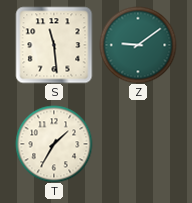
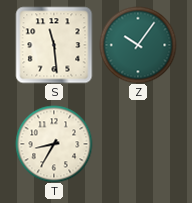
Z: 9:09 -> 10:06
T: 1:35 -> 8:35
